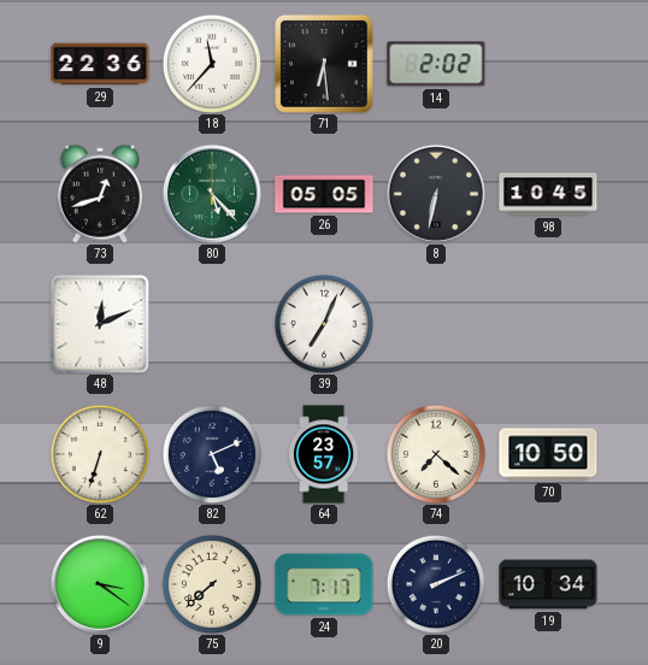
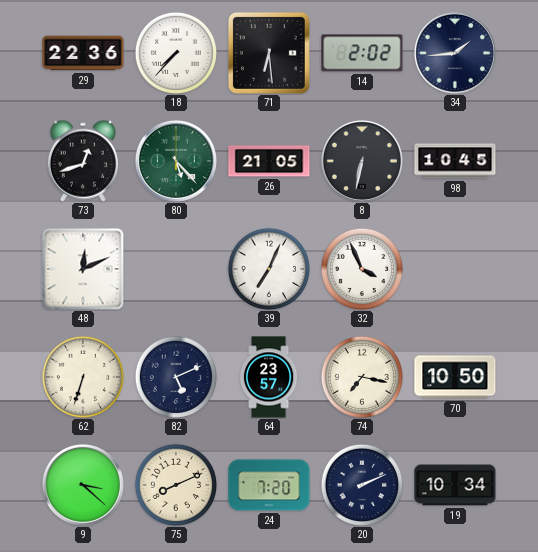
18: 11:37 -> 7:37
34: none -> 1:44
26: 05:05 -> 21:05
32: none -> 3:56
74: 7:22 -> 7:17
9: 3:21 -> 3:22
75: 7:38 -> 8:11
24: 7:17 -> 7:20
